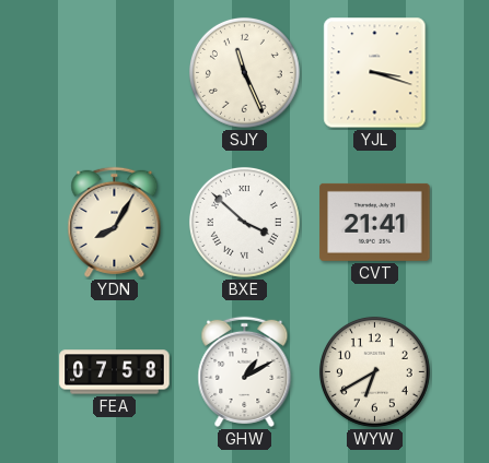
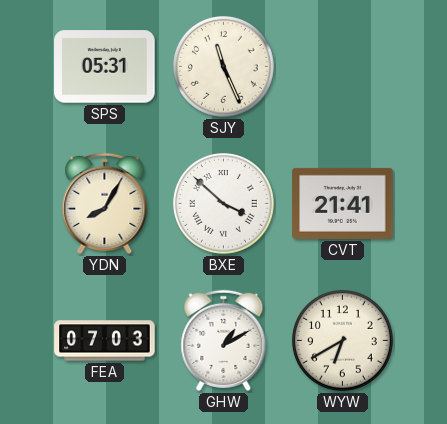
SPS: none -> 05:31
YJL: 3:18 -> none
FEA: 07:58 -> 07:03
